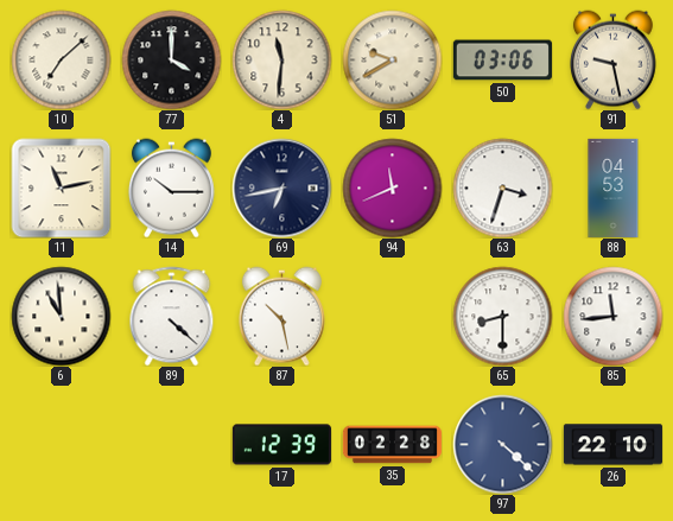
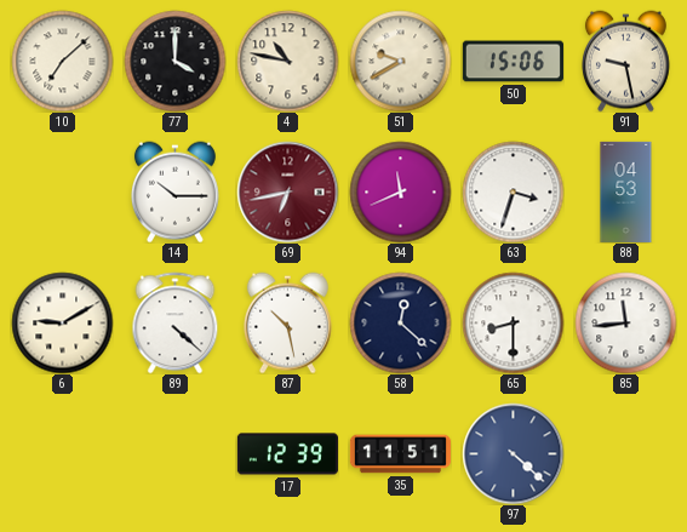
4: 11:31 -> 10:47
50: 03:06 -> 15:06
11: 11:13 -> none
69 dial: navy -> burgundy
6: 10:59 -> 9:10
58: none -> 12:22
35: 02:28 -> 11:51
26: 22:10 -> none
